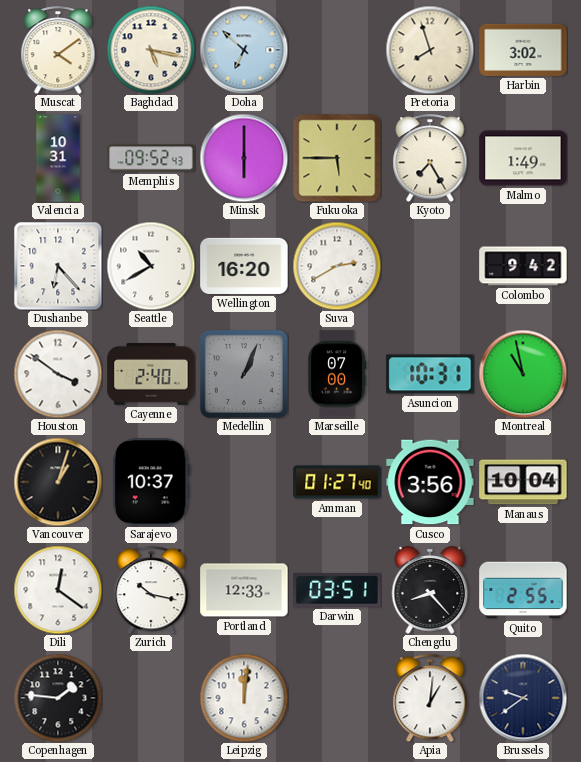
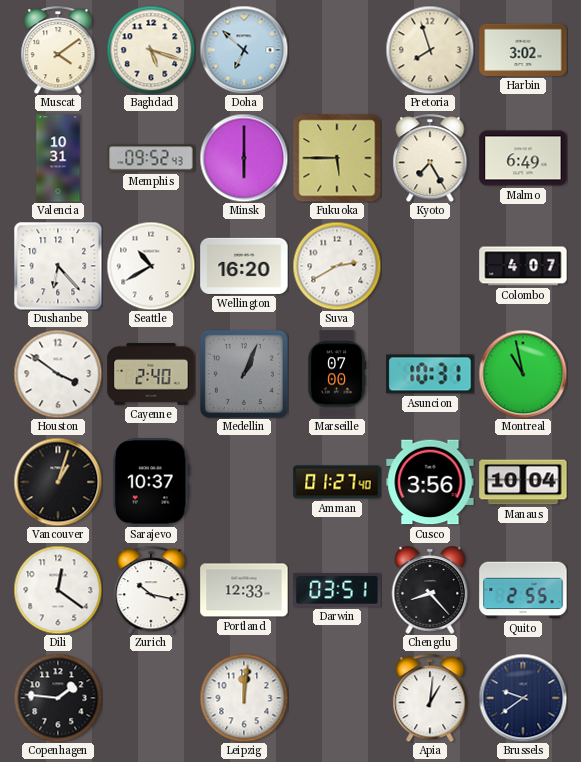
Baghdad: 5:17 -> 5:18
Malmo: 1:49 -> 6:49
Colombo: 9:42 -> 4:07
